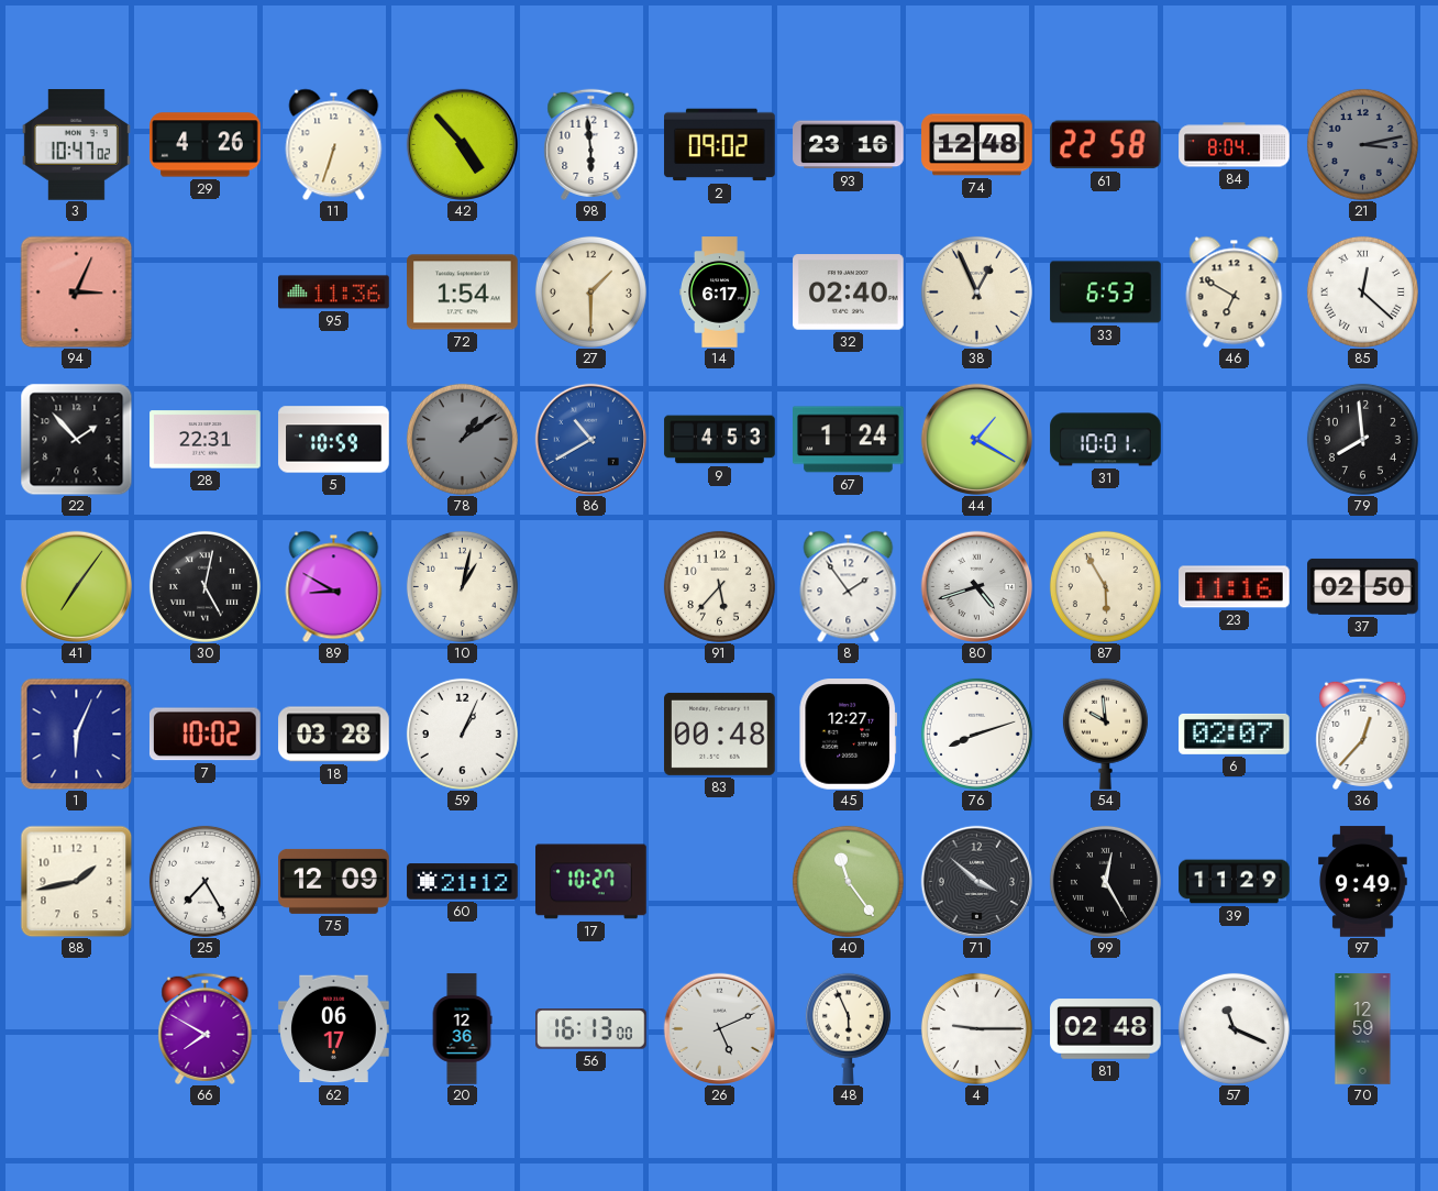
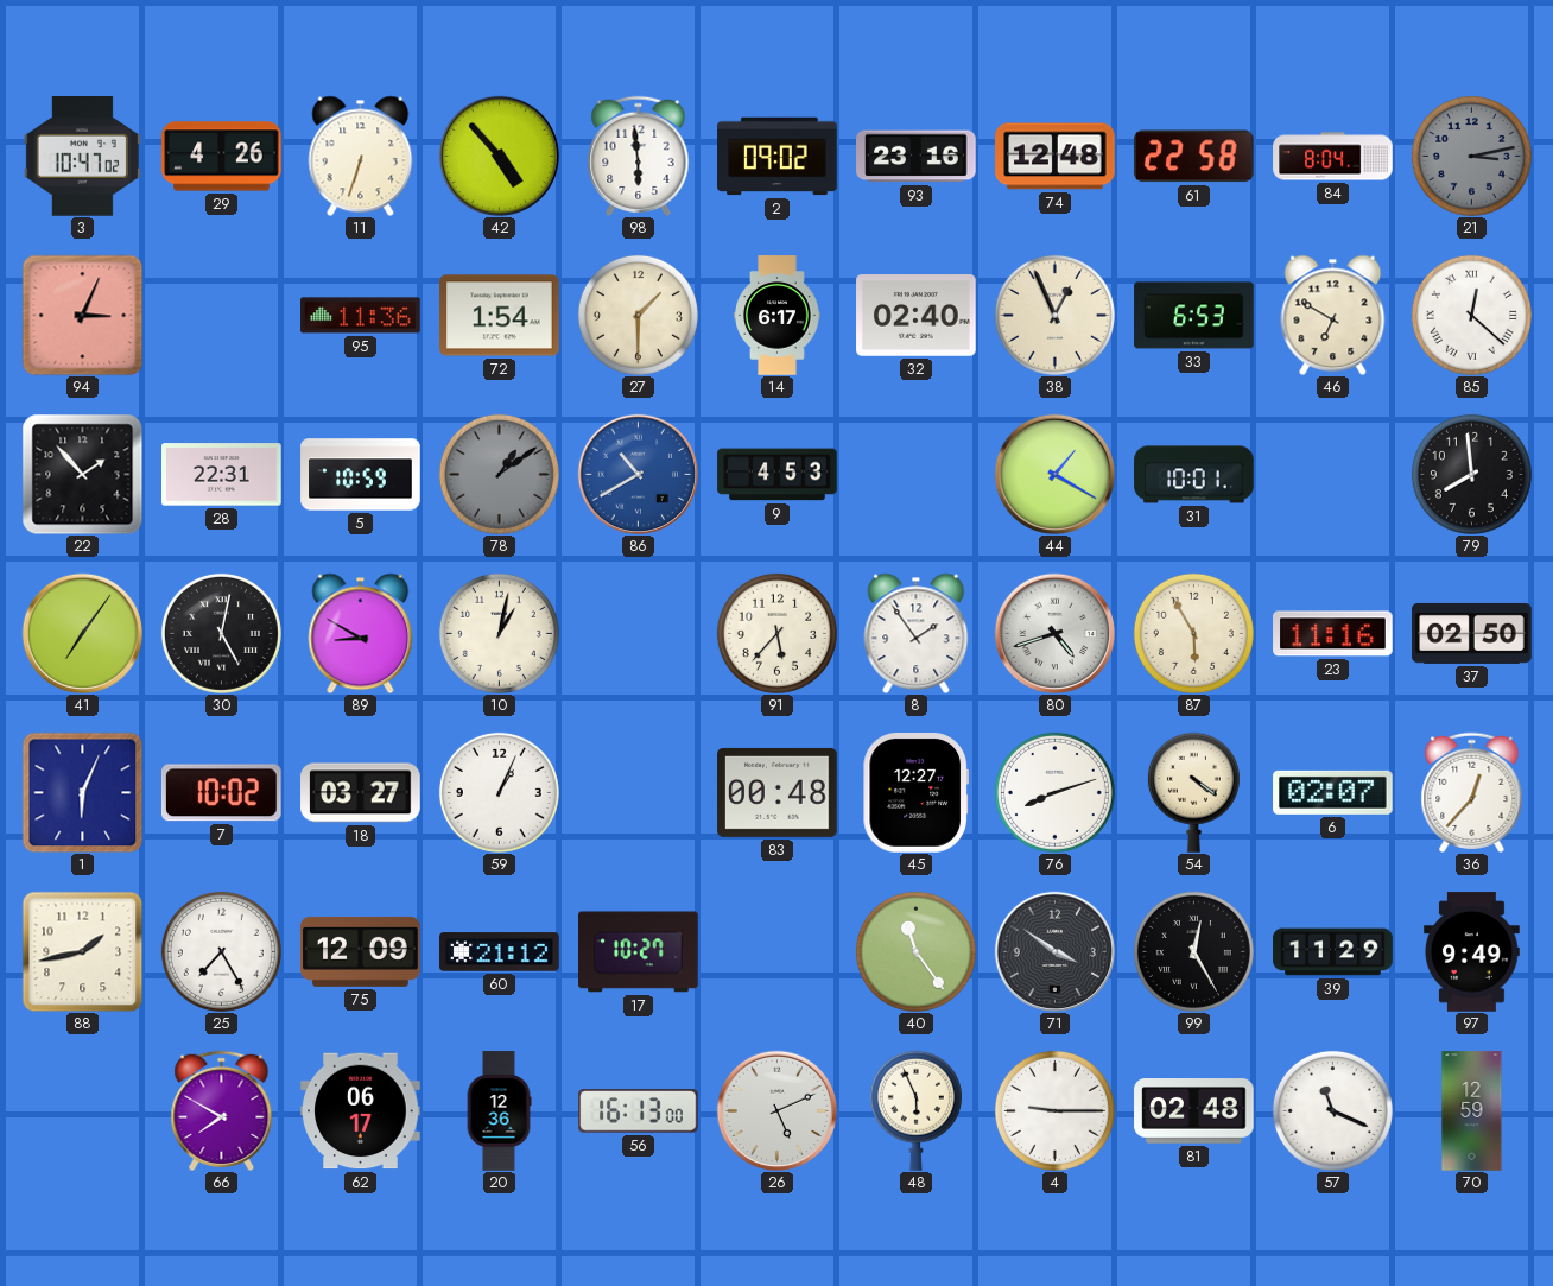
67: 1:24 -> none
18: 03:28 -> 03:27
54: 9:59 -> 4:21
71: 3:52 -> 3:51
